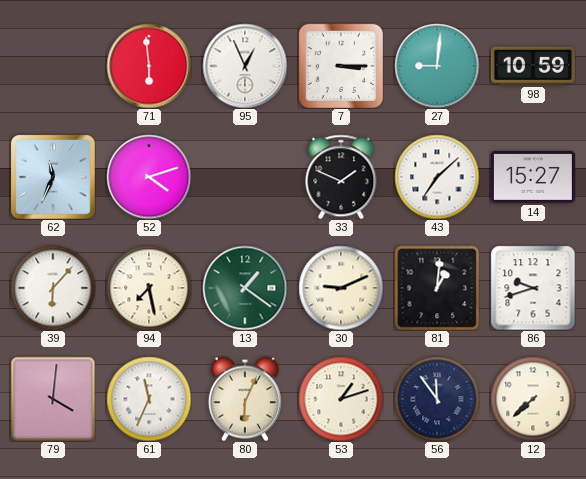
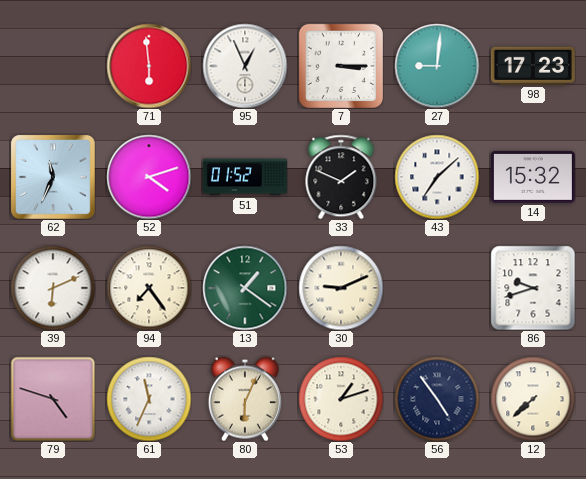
98: 10:59 -> 17:23
51: none -> 01:52
14: 15:27 -> 15:32
39: 6:07 -> 6:11
94: 7:28 -> 7:24
81: 1:01 -> none
79: 4:01 -> 4:48
56: 11:54 -> 4:54
